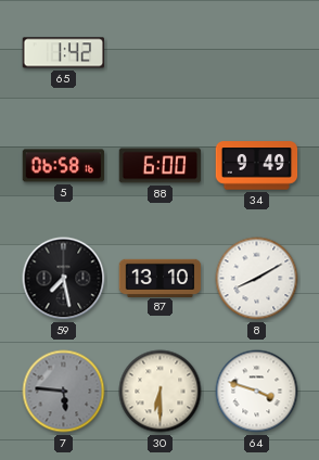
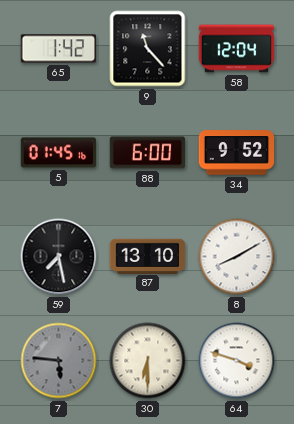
9: none -> 11:23
58: none -> 12:04
5: 06:58 -> 01:45
34: 9:49 -> 9:52
